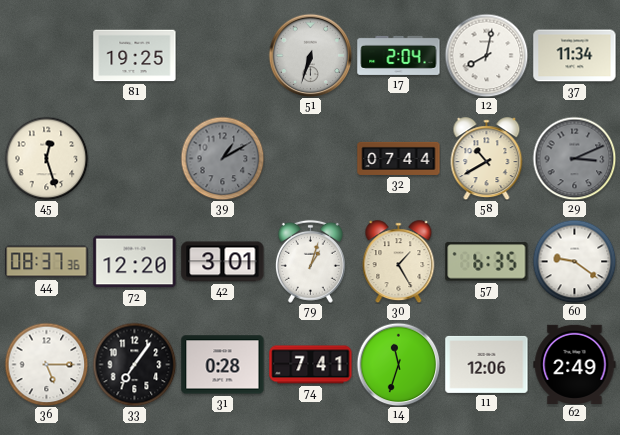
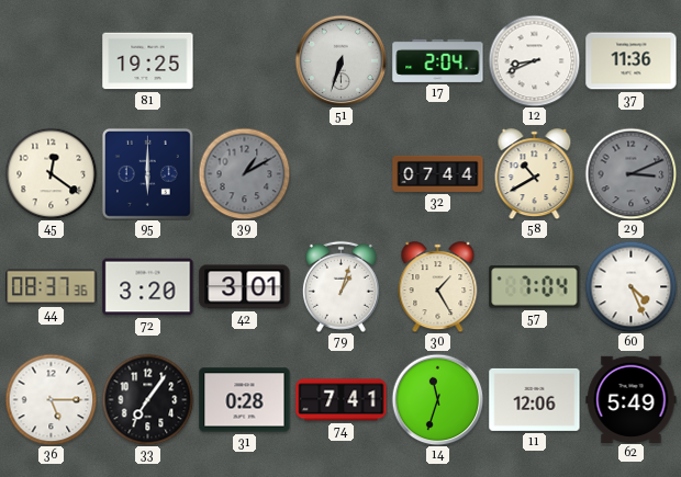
12: 8:02 -> 8:41
37: 11:34 -> 11:36
45: 12:27 -> 12:21
95: none -> 6:00
72: 12:20 -> 3:20
57: 6:35 -> 7:04
60: 9:21 -> 4:26
62: 2:49 -> 5:49
